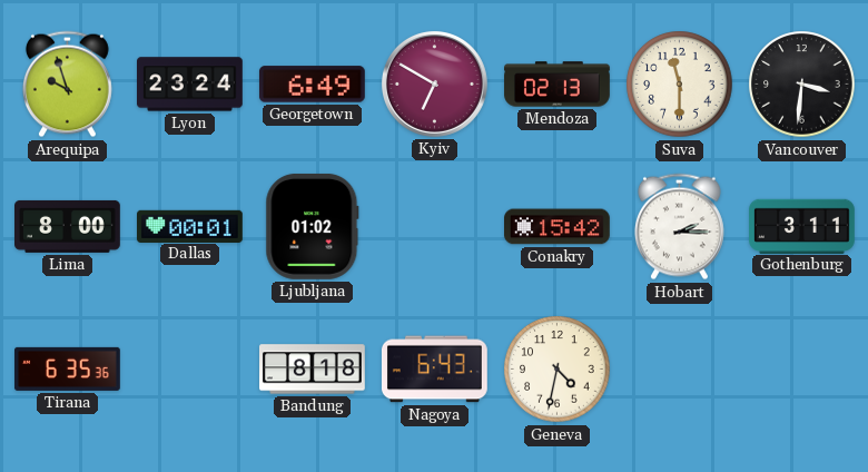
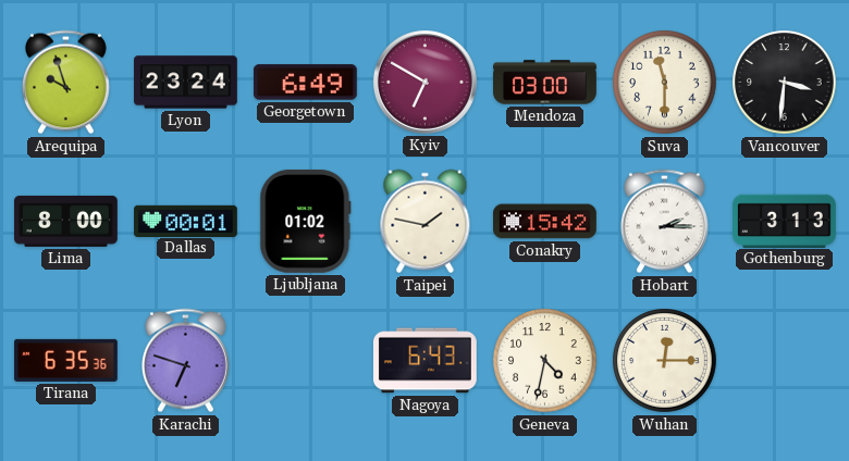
Mendoza: 02:13 -> 03:00
Taipei: none -> 1:47
Gothenburg: 3:11 -> 3:13
Karachi: none -> 6:48
Bandung: 8:18 -> none
Wuhan: none -> 12:15
